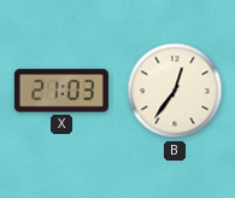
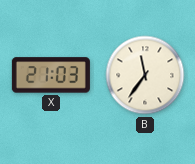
B: 12:36 -> 11:36
